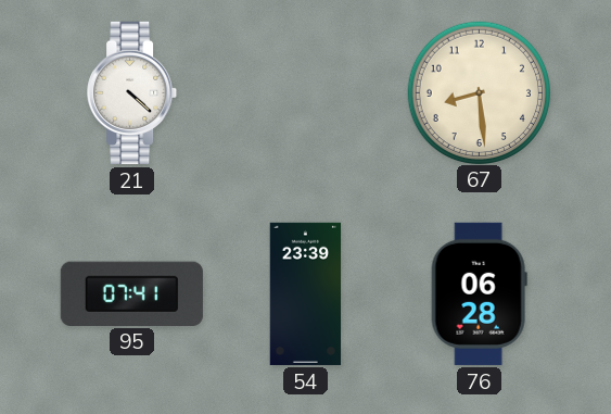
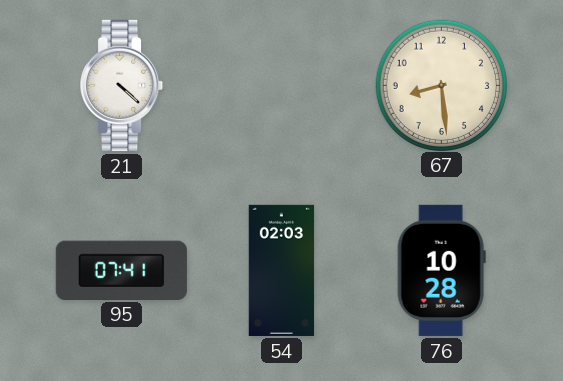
54: 23:39 -> 02:03
76: 06:28 -> 10:28
